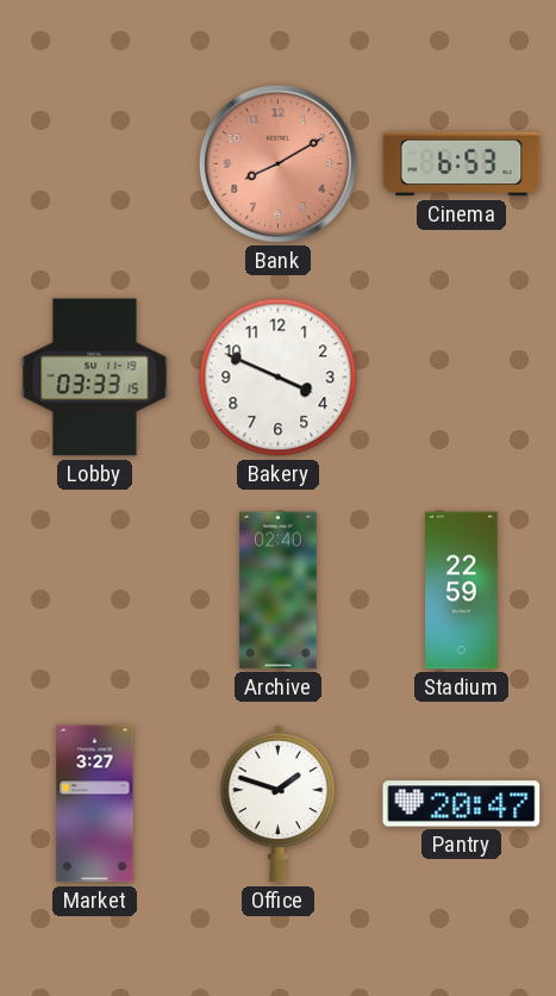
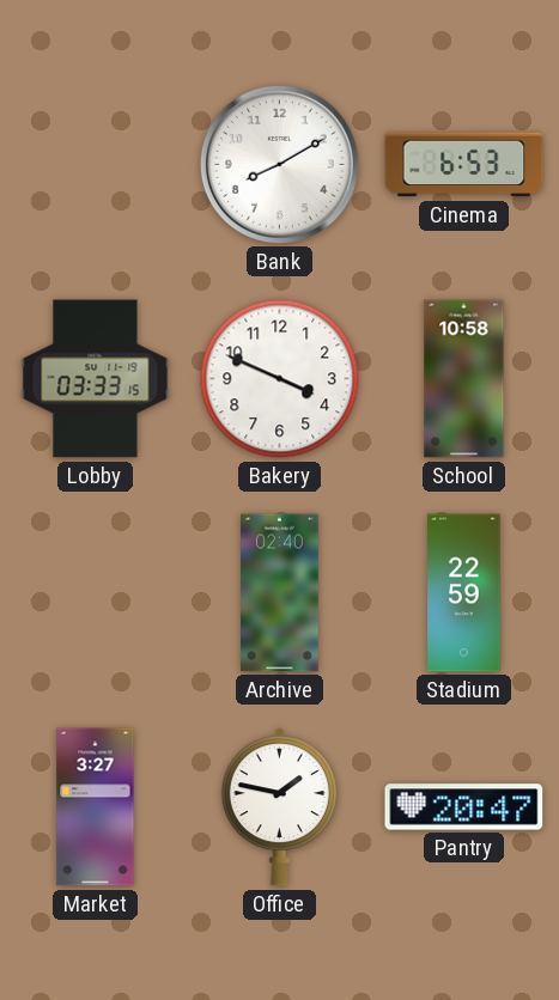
Bank dial: salmon -> white
School: none -> 10:58
Office: 1:48 -> 1:47
